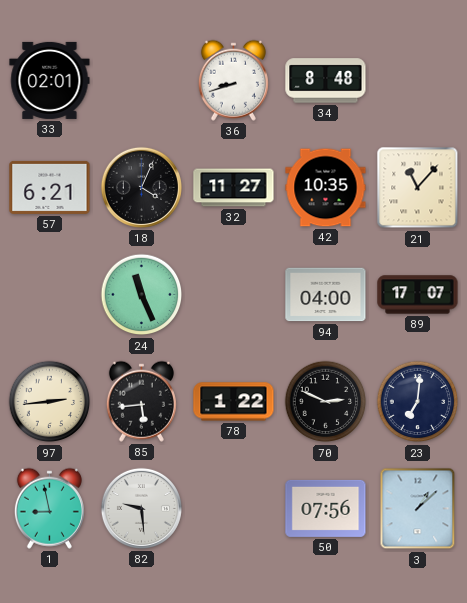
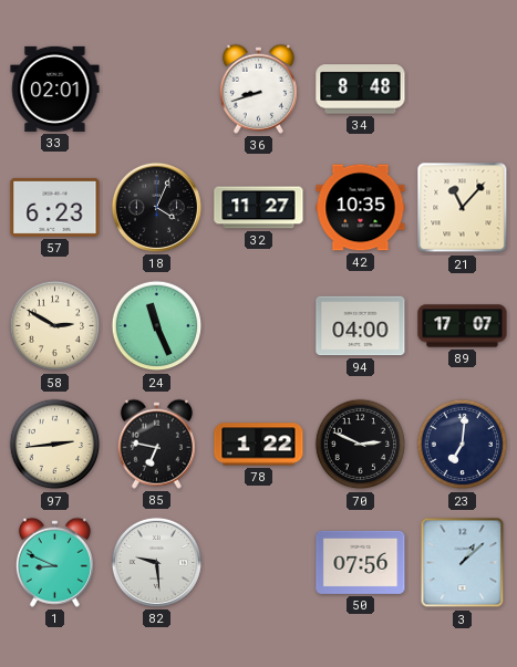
57: 6:21 -> 6:23
58: none -> 2:50
85: 5:44 -> 6:47
1: 8:58 -> 8:49
